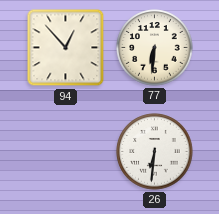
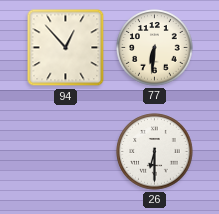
26: 6:31 -> 6:30
